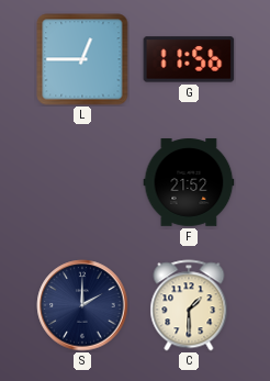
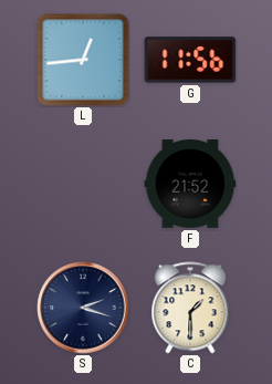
L: 12:45 -> 12:44
S: 2:00 -> 2:18
